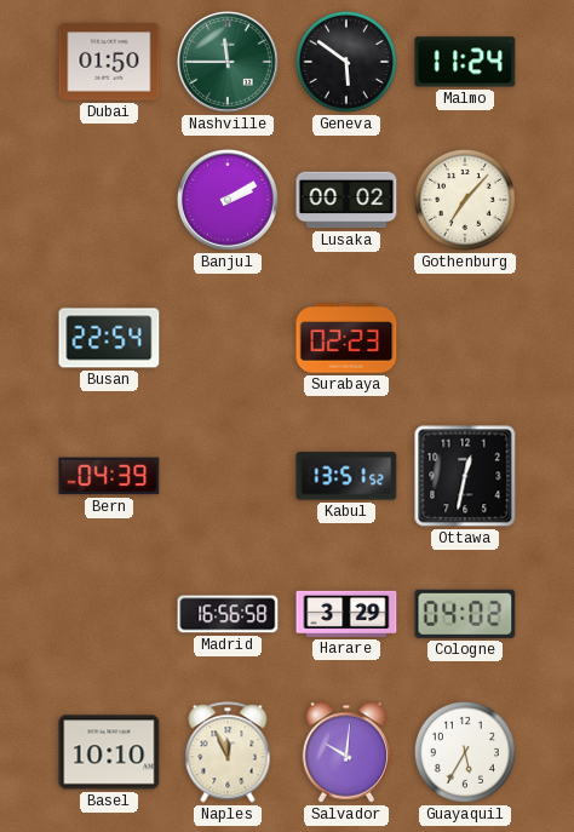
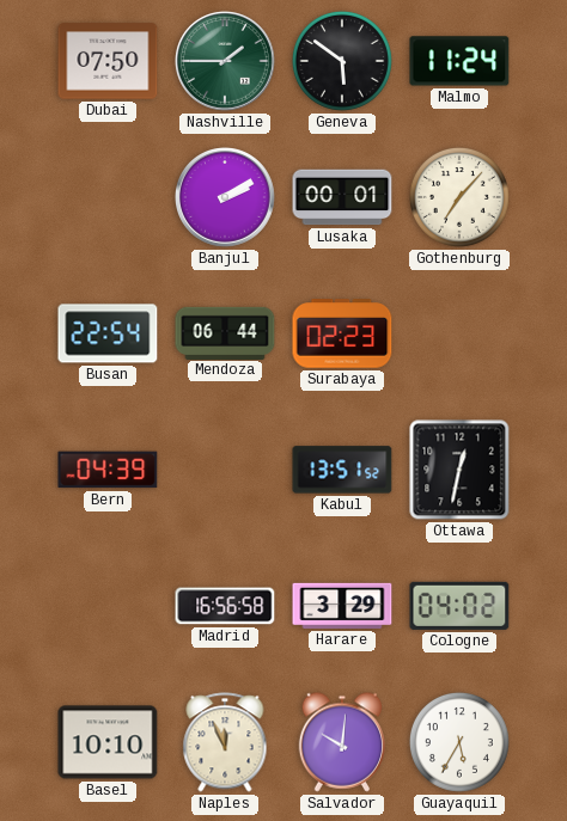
Dubai: 01:50 -> 07:50
Nashville: 11:45 -> 1:45
Lusaka: 00:02 -> 00:01
Mendoza: none -> 06:44
